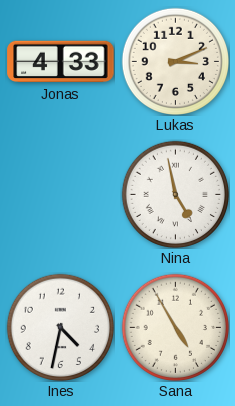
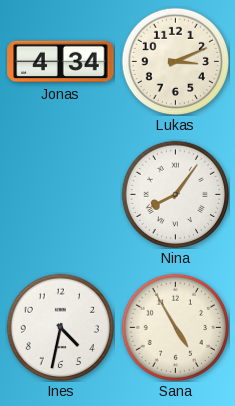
Jonas: 4:33 -> 4:34
Nina: 4:58 -> 8:06
